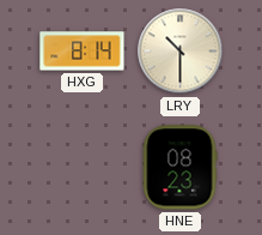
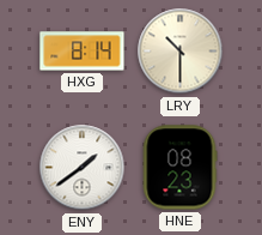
ENY: none -> 1:39
